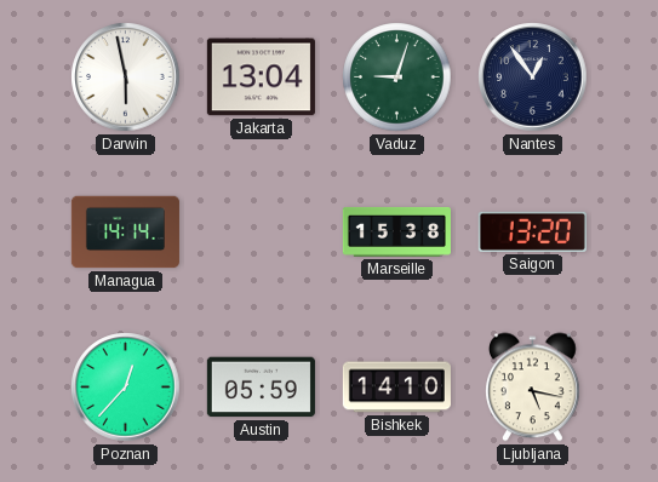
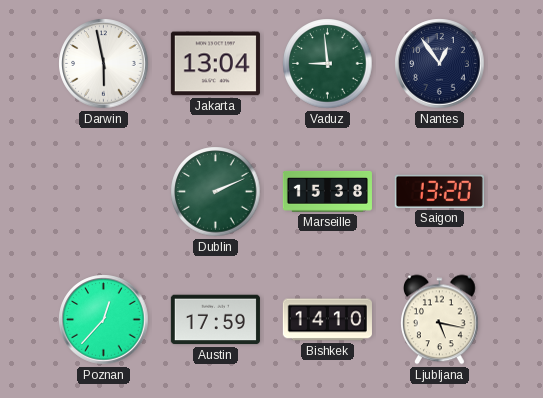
Vaduz: 9:03 -> 8:59
Managua: 14:14 -> none
Dublin: none -> 2:11
Austin: 05:59 -> 17:59
